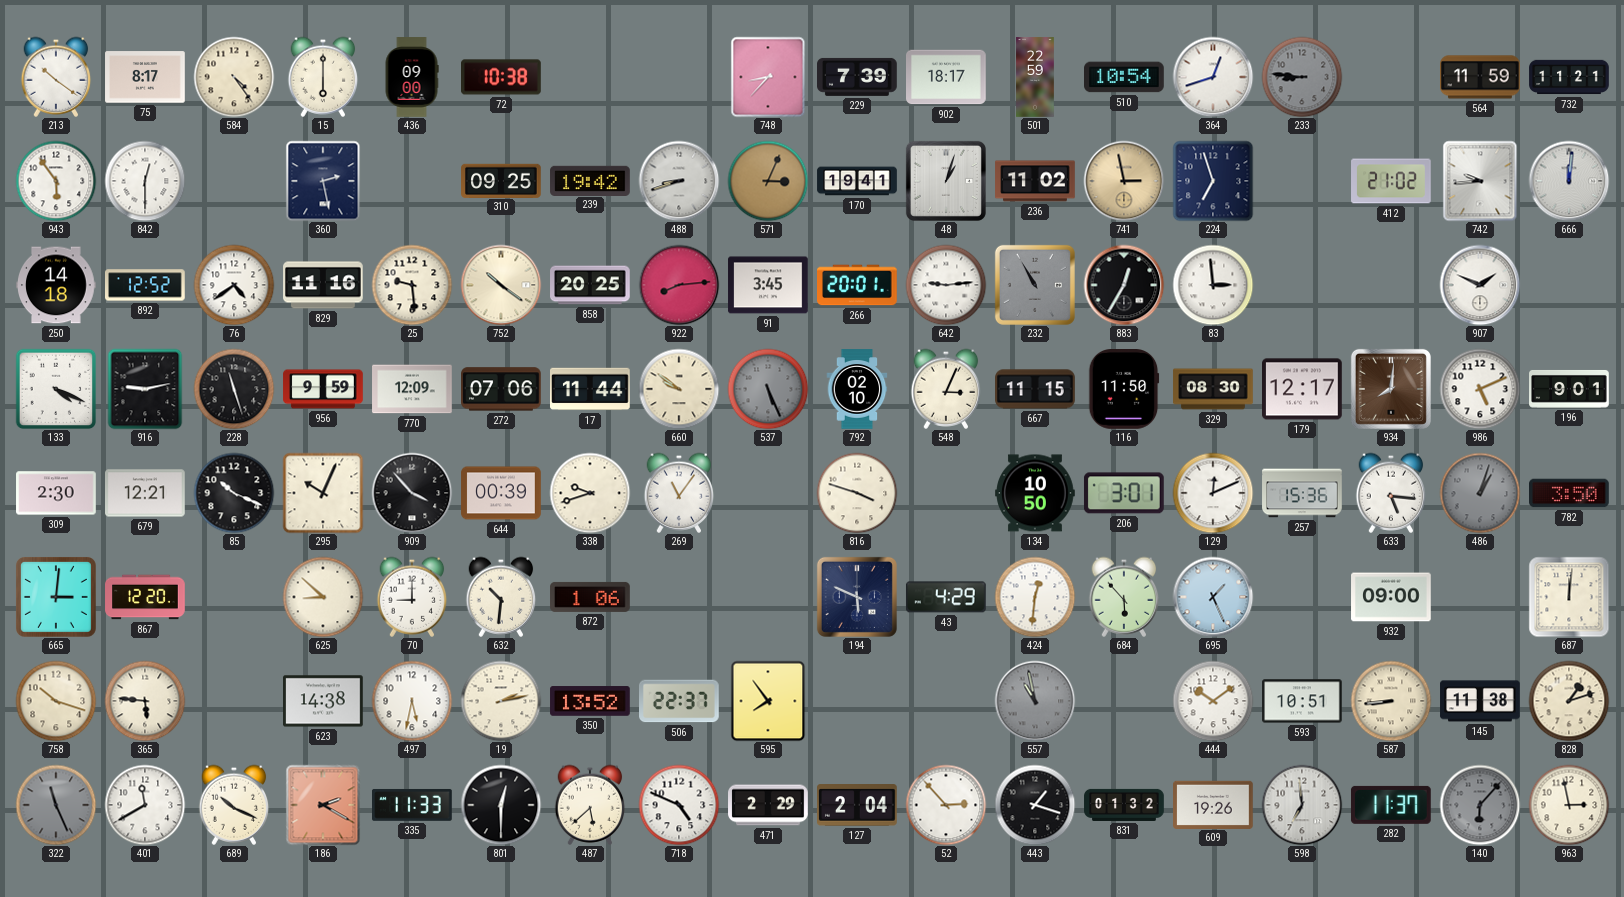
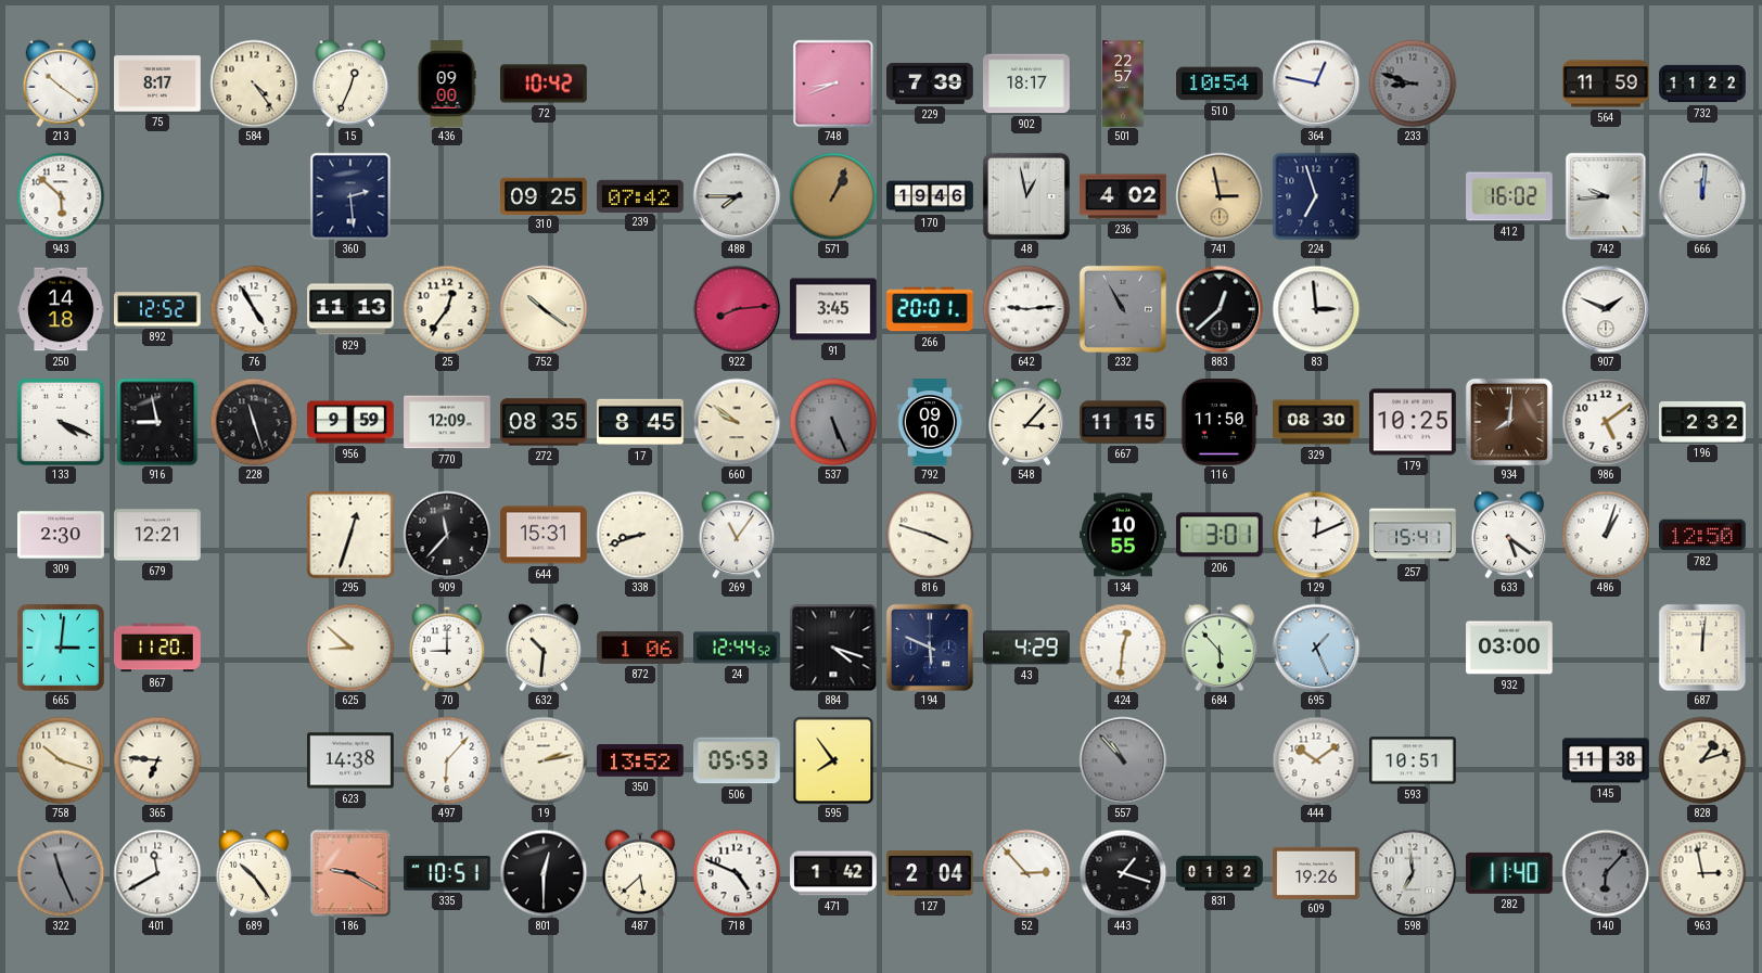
15: 6:00 -> 12:34
72: 10:38 -> 10:42
748: 8:37 -> 8:41
501: 22:59 -> 22:57
364: 12:42 -> 12:47
233: 8:46 -> 8:48
732: 11:21 -> 11:22
943: 5:54 -> 5:52
842: 12:30 -> none
360: 2:28 -> 2:29
239: 19:42 -> 07:42
488: 8:42 -> 7:45
571: 3:04 -> 1:04
170: 19:41 -> 19:46
48: 1:03 -> 12:58
236: 11:02 -> 4:02
412: 21:02 -> 16:02
76: 4:39 -> 4:55
829: 11:16 -> 11:13
25: 9:29 -> 12:36
858: 20:25 -> none
883: 12:35 -> 12:38
916: 9:13 -> 8:58
272: 07:06 -> 08:35
17: 11:44 -> 8:45
792: 02:10 -> 09:10
548: 3:04 -> 3:07
179: 12:17 -> 10:25
986: 5:11 -> 5:09
196: 9:01 -> 2:32
85: 10:19 -> none
295: 10:04 -> 12:33
909: 3:53 -> 11:37
644: 00:39 -> 15:31
338: 9:42 -> 8:42
134: 10:50 -> 10:55
257: 15:36 -> 15:41
633: 5:16 -> 5:21
486 dial: grey -> white
782: 3:50 -> 12:50
867: 12:20 -> 11:20
24: none -> 12:44
884: none -> 4:18
932: 09:00 -> 03:00
365: 5:46 -> 6:46
497: 5:32 -> 6:07
506: 22:37 -> 05:53
557: 10:58 -> 10:53
587: 8:44 -> none
689: 10:19 -> 10:24
186: 2:20 -> 9:20
335: 11:33 -> 10:51
471: 2:29 -> 1:42
282: 11:37 -> 11:40
